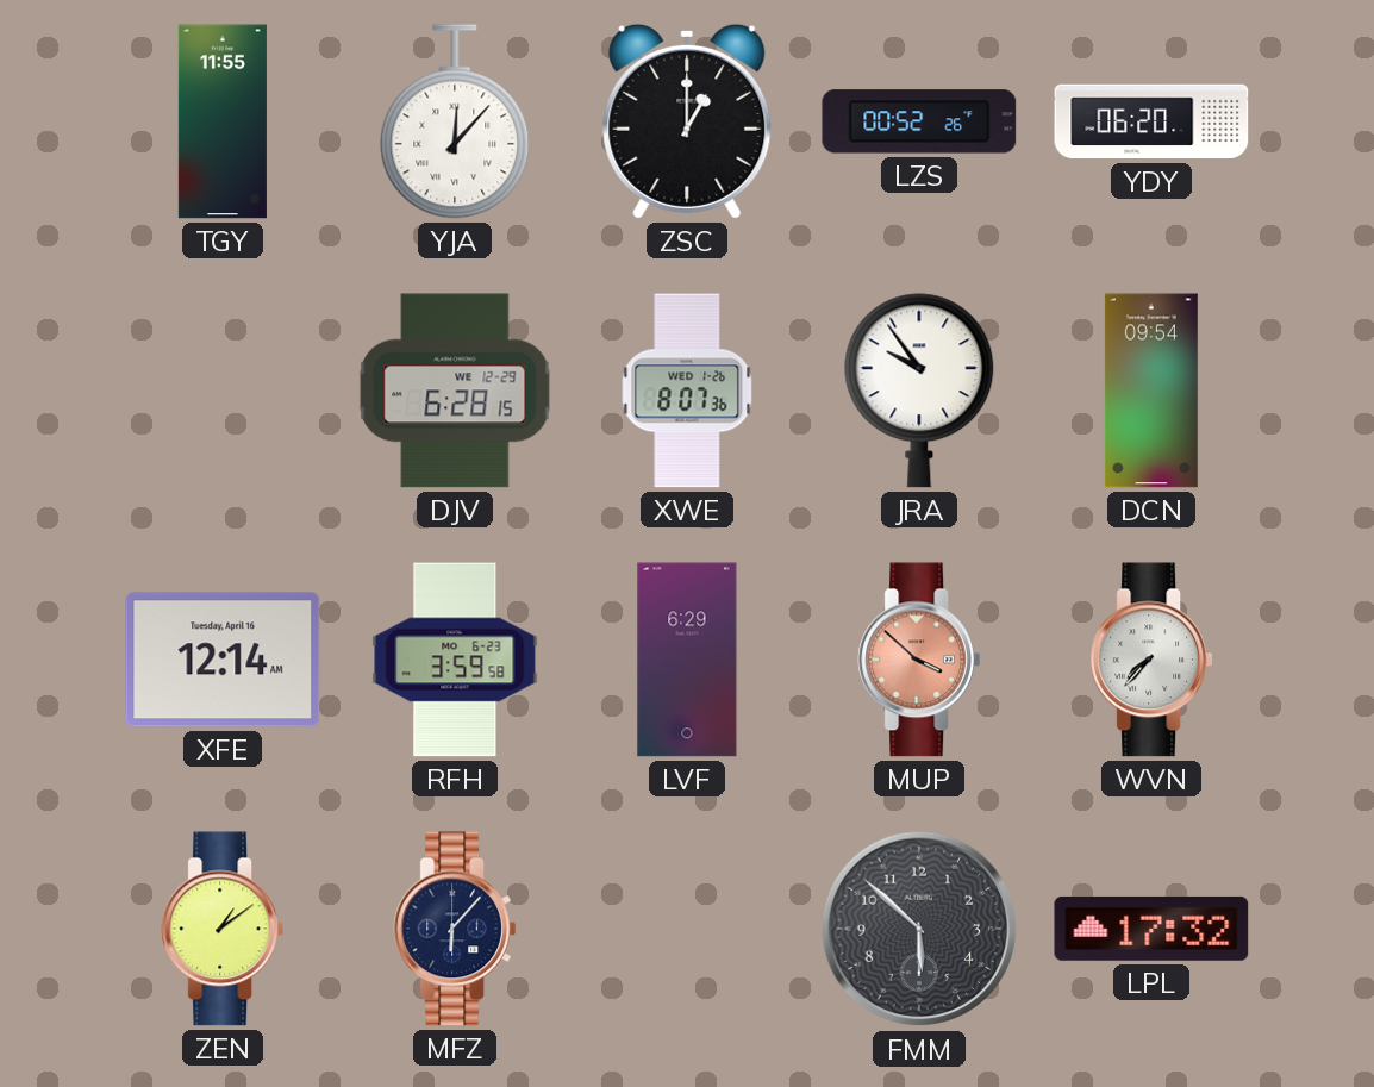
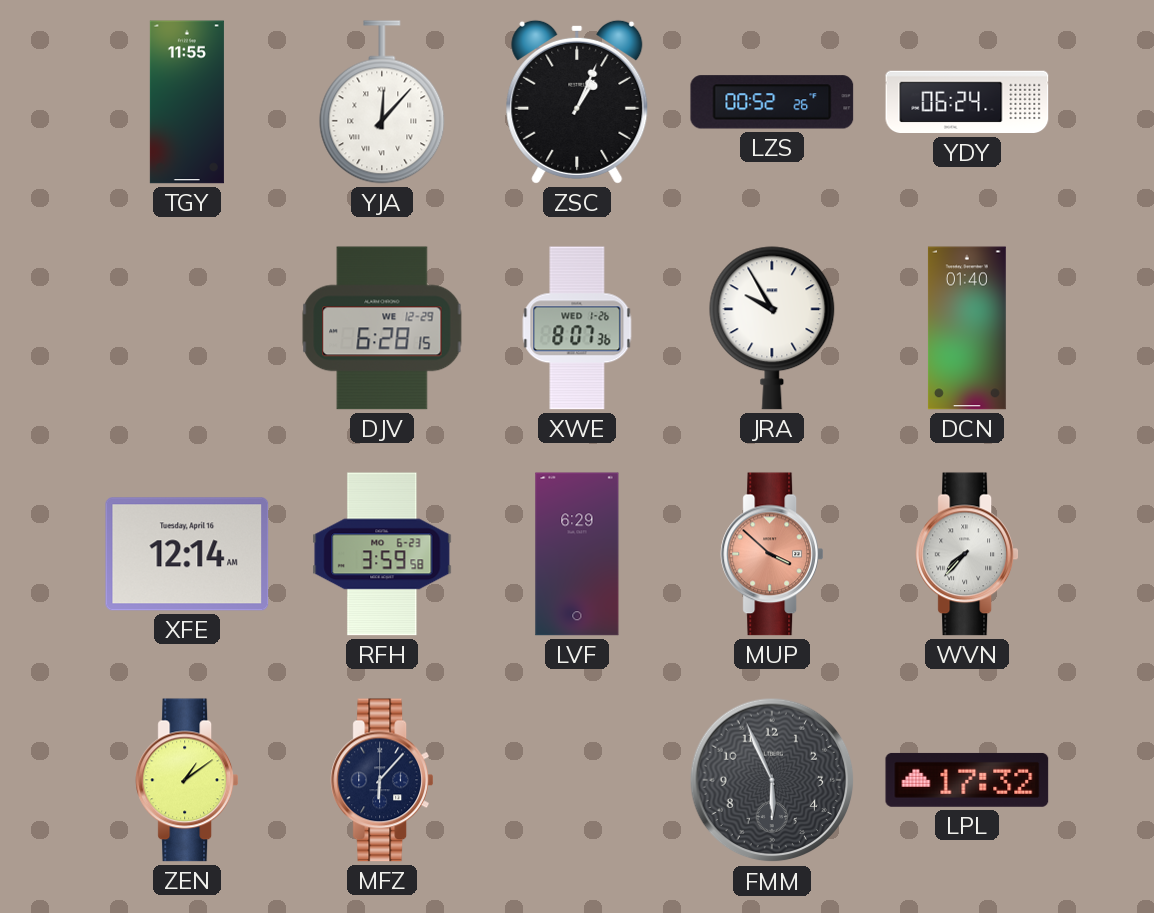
ZSC: 1:00 -> 1:04
YDY: 06:20 -> 06:24
JRA: 9:54 -> 9:55
DCN: 09:54 -> 01:40
FMM: 5:52 -> 5:56
